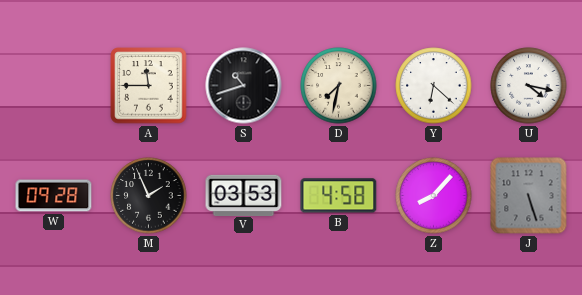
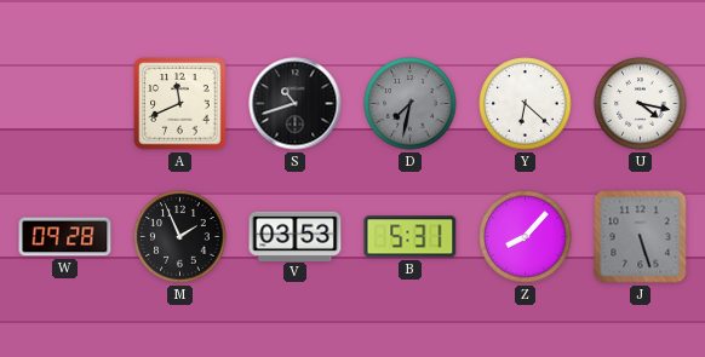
A: 11:45 -> 11:41
D dial: cream -> grey
B: 4:58 -> 5:31
